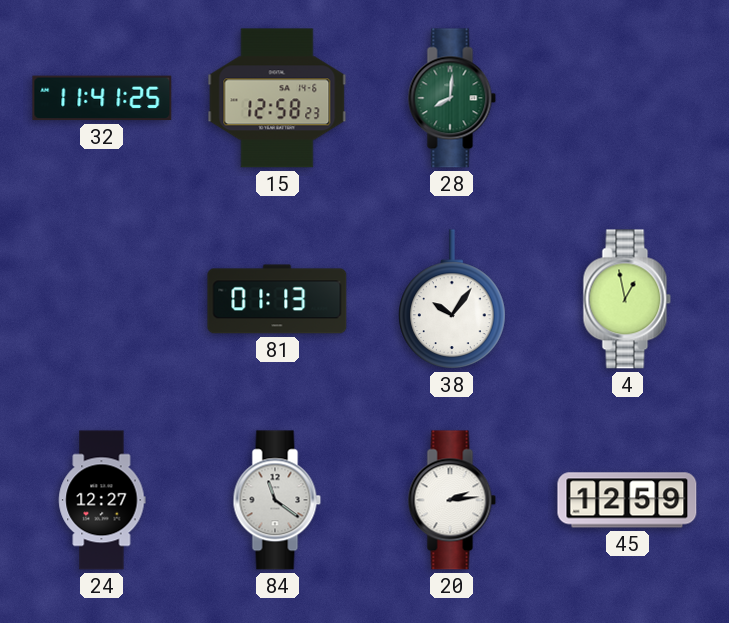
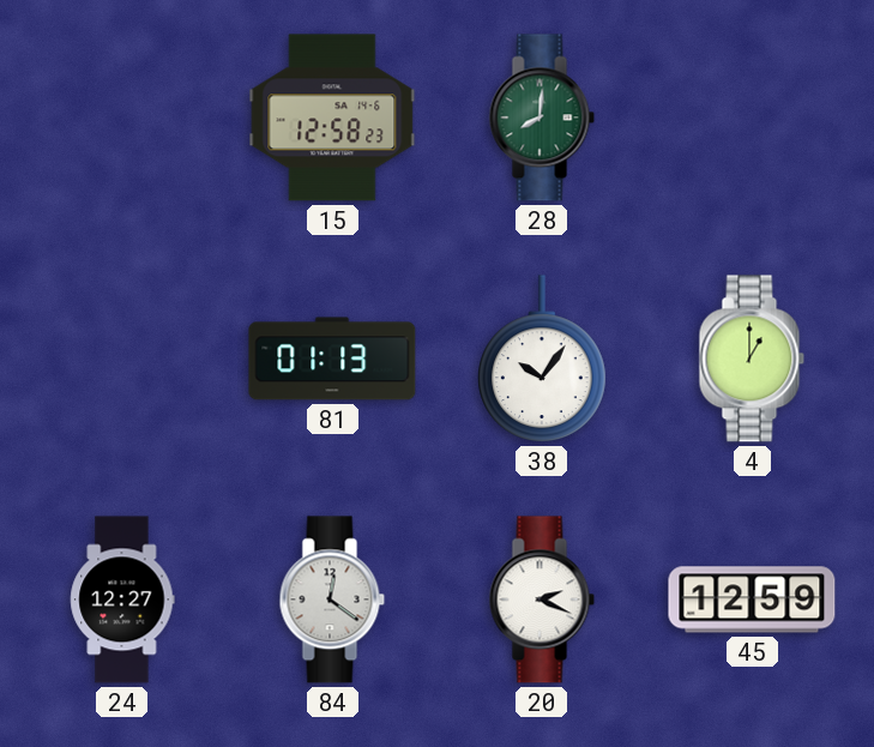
32: 11:41 -> none
4: 12:58 -> 1:00
84: 11:21 -> 12:21
20: 2:14 -> 2:19
